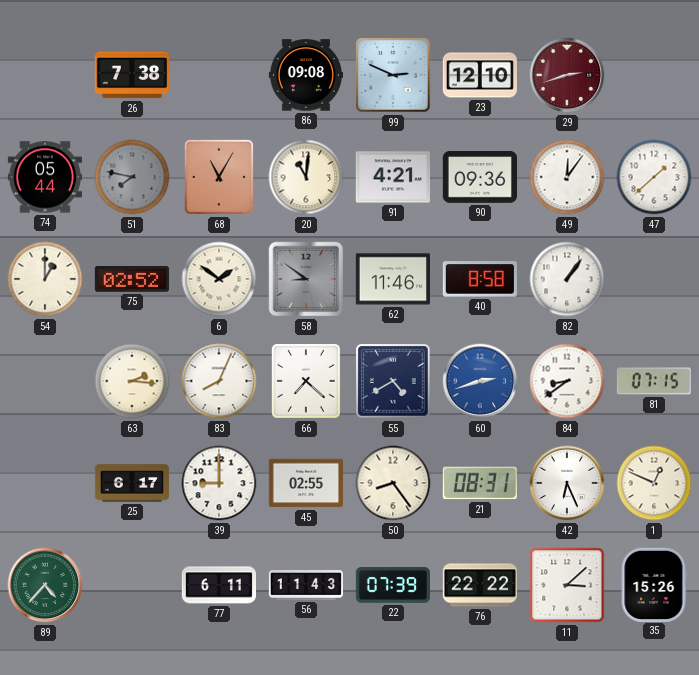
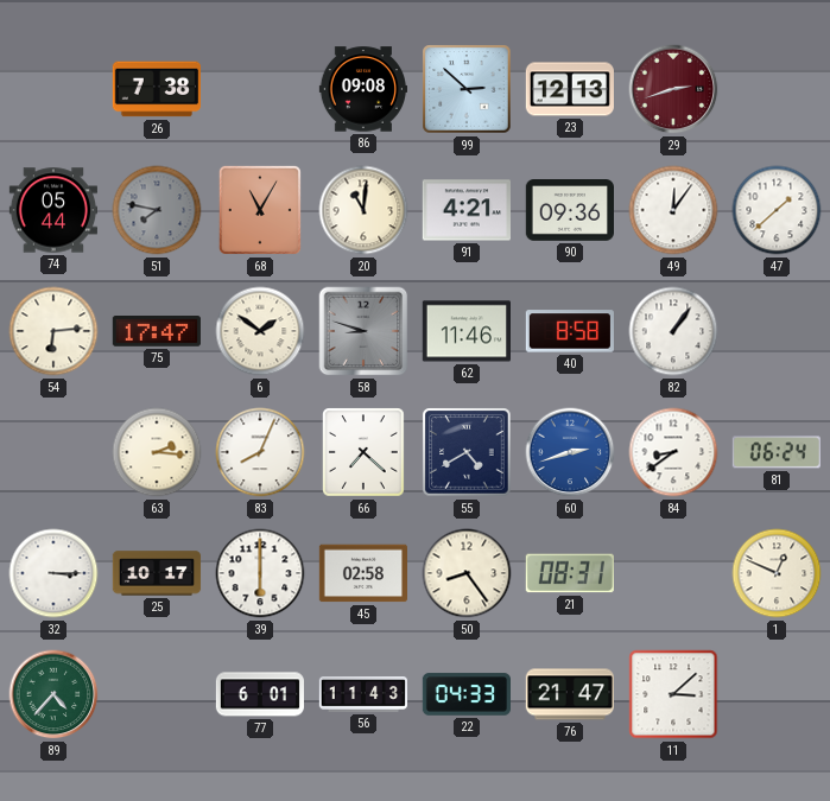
99: 2:49 -> 2:52
23: 12:10 -> 12:13
54: 1:00 -> 6:14
75: 02:52 -> 17:47
58: 8:51 -> 8:48
81: 07:15 -> 06:24
32: none -> 3:15
25: 6:17 -> 10:17
39: 9:00 -> 6:00
45: 02:55 -> 02:58
42: 6:26 -> none
77: 6:11 -> 6:01
22: 07:39 -> 04:33
76: 22:22 -> 21:47
35: 15:26 -> none
